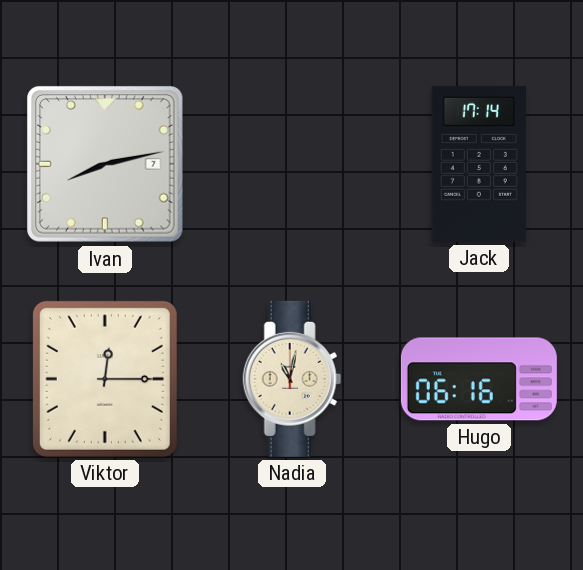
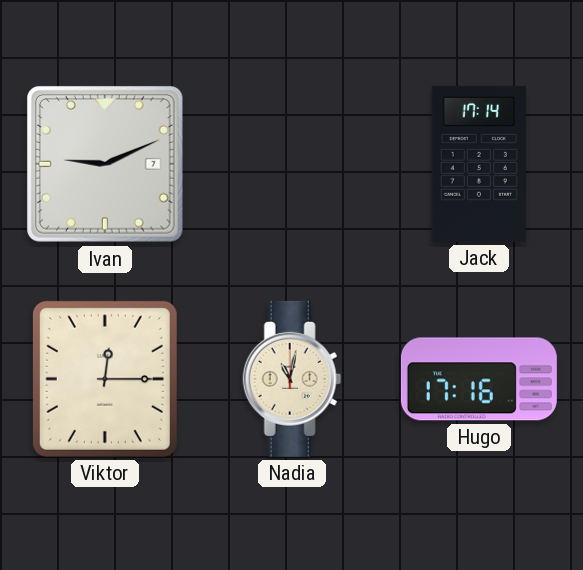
Ivan: 8:13 -> 9:11
Hugo: 06:16 -> 17:16
